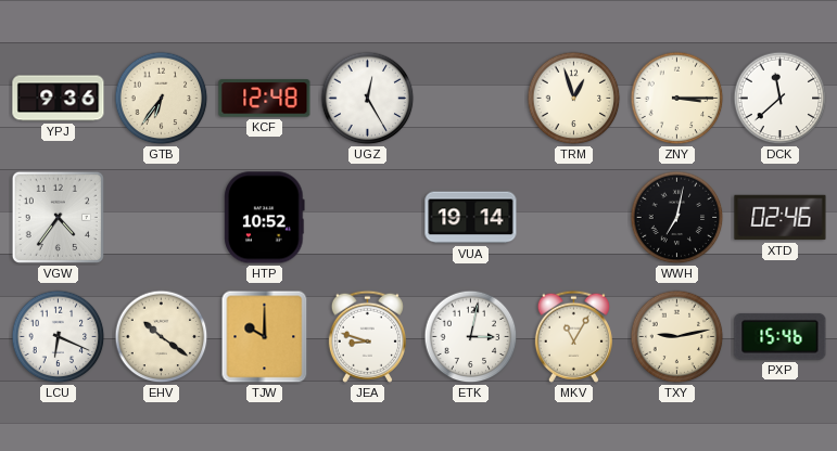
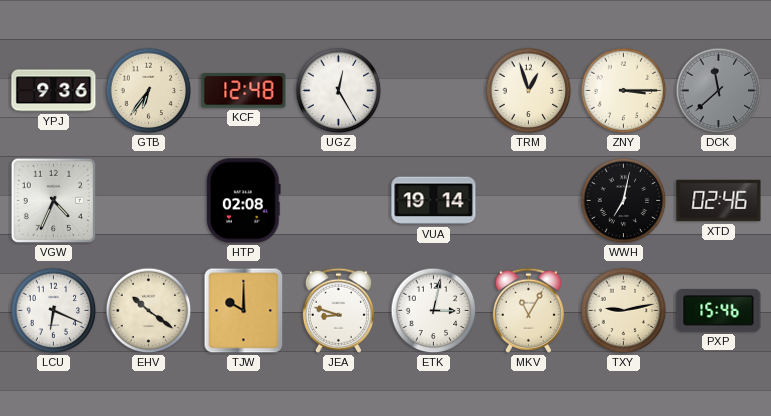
DCK dial: white -> grey
VGW: 4:36 -> 4:34
HTP: 10:52 -> 02:08
